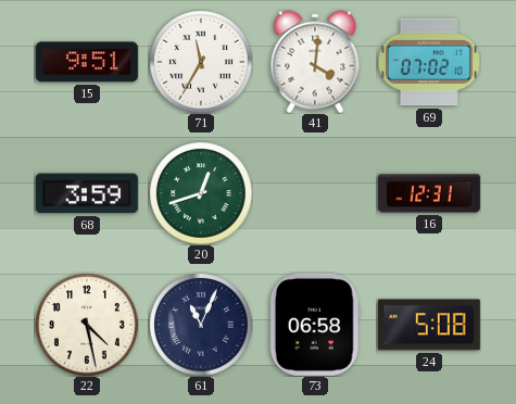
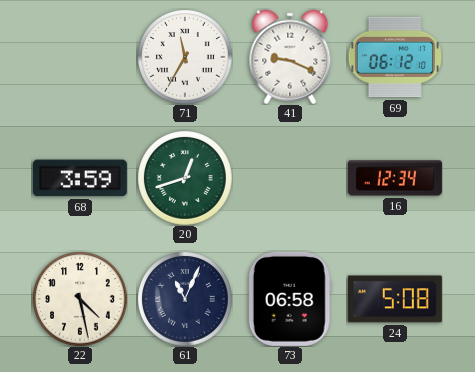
15: 9:51 -> none
41: 4:01 -> 9:19
69: 07:02 -> 06:12
16: 12:31 -> 12:34
